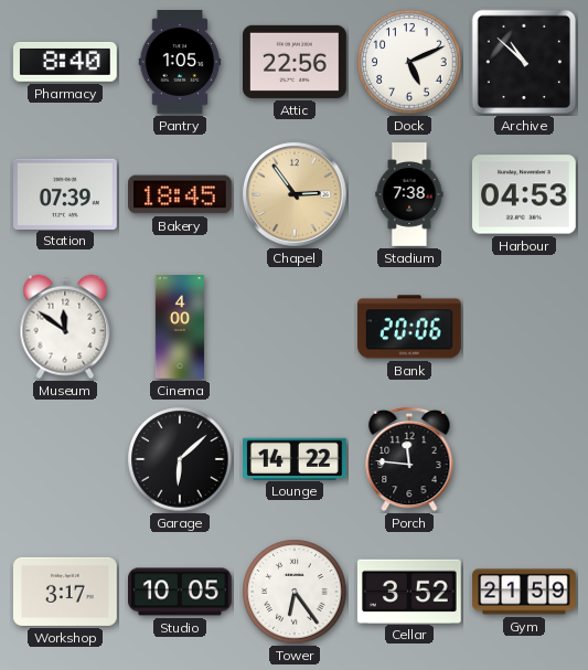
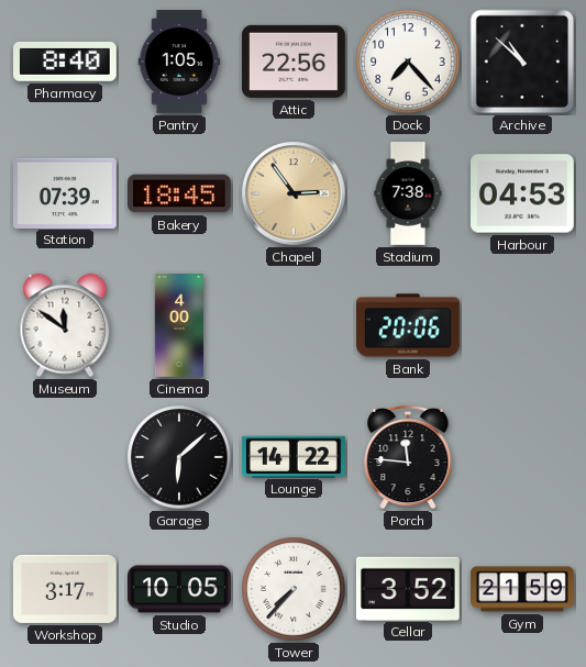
Dock: 5:11 -> 7:23
Tower: 6:24 -> 7:37
